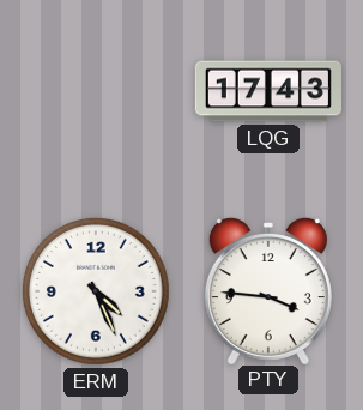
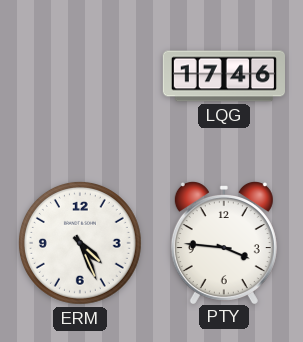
LQG: 17:43 -> 17:46
